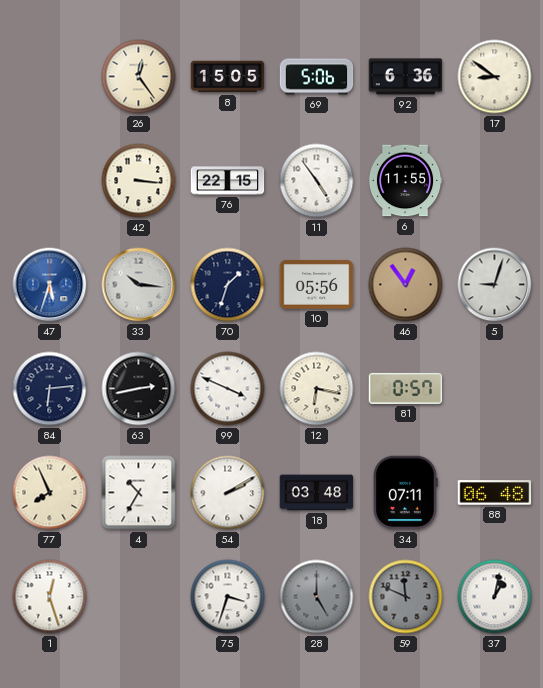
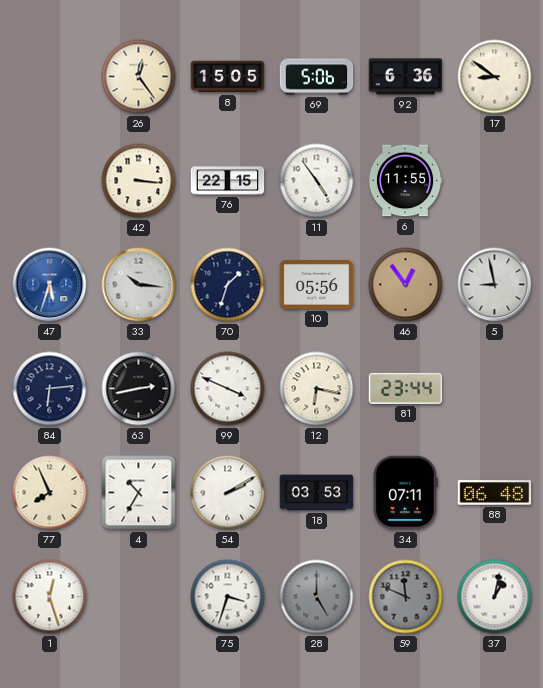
5: 9:03 -> 8:58
81: 0:57 -> 23:44
18: 03:48 -> 03:53
